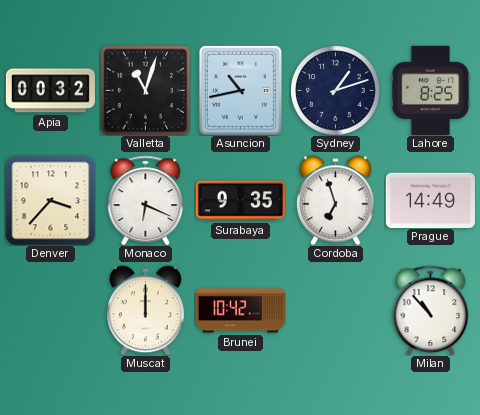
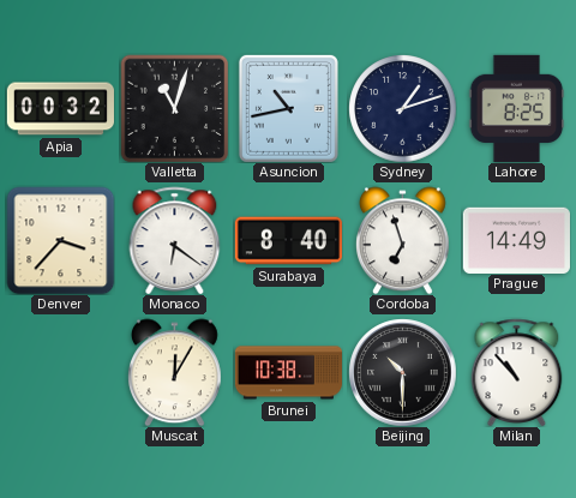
Monaco: 6:19 -> 6:21
Surabaya: 9:35 -> 8:40
Muscat: 12:00 -> 12:05
Brunei: 10:42 -> 10:38
Beijing: none -> 10:30
